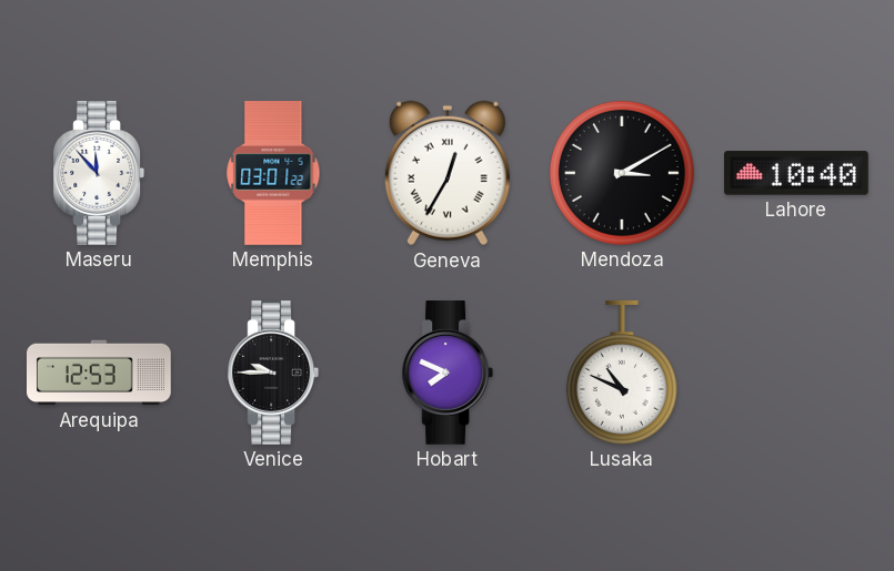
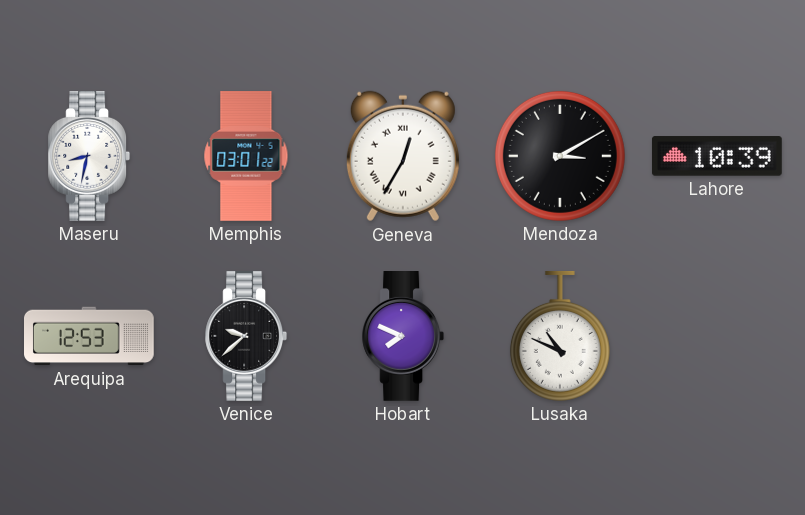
Maseru: 11:53 -> 8:32
Lahore: 10:40 -> 10:39
Venice: 9:45 -> 9:38
